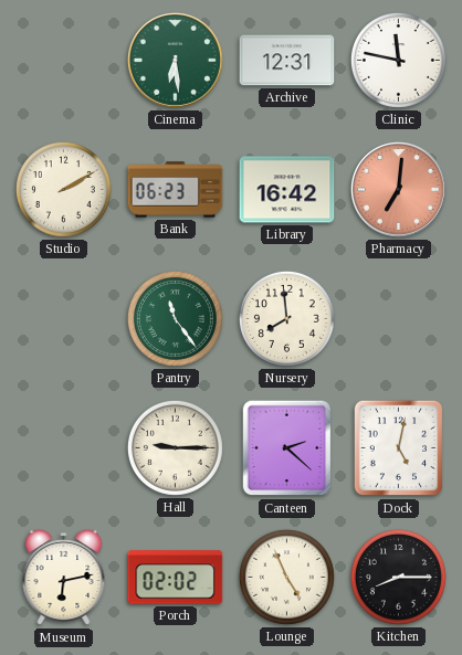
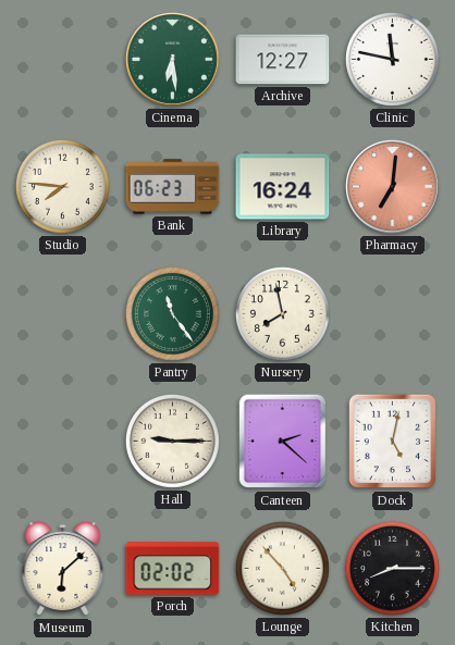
Archive: 12:31 -> 12:27
Studio: 2:10 -> 7:46
Library: 16:42 -> 16:24
Nursery: 7:59 -> 7:58
Museum: 6:13 -> 6:08
Lounge: 4:56 -> 4:53
